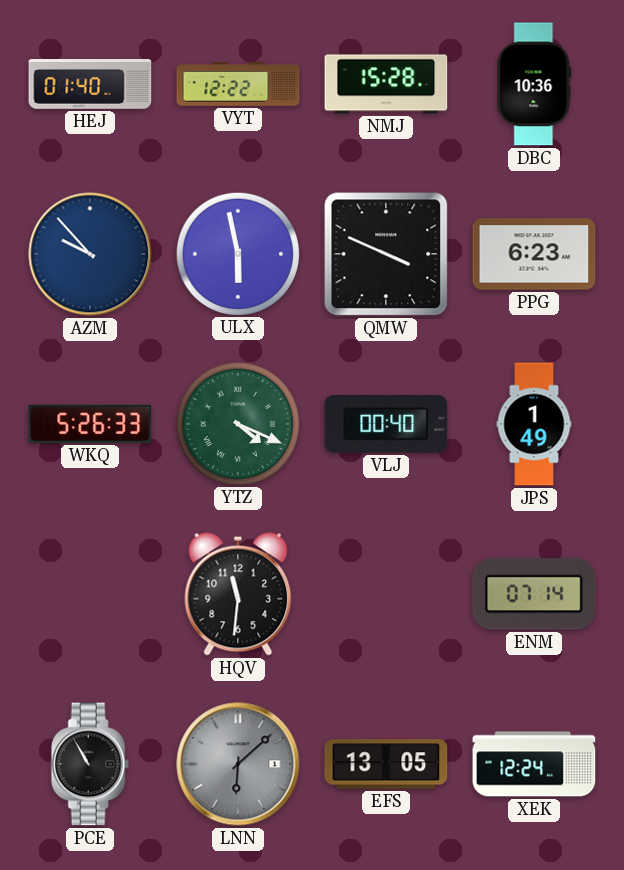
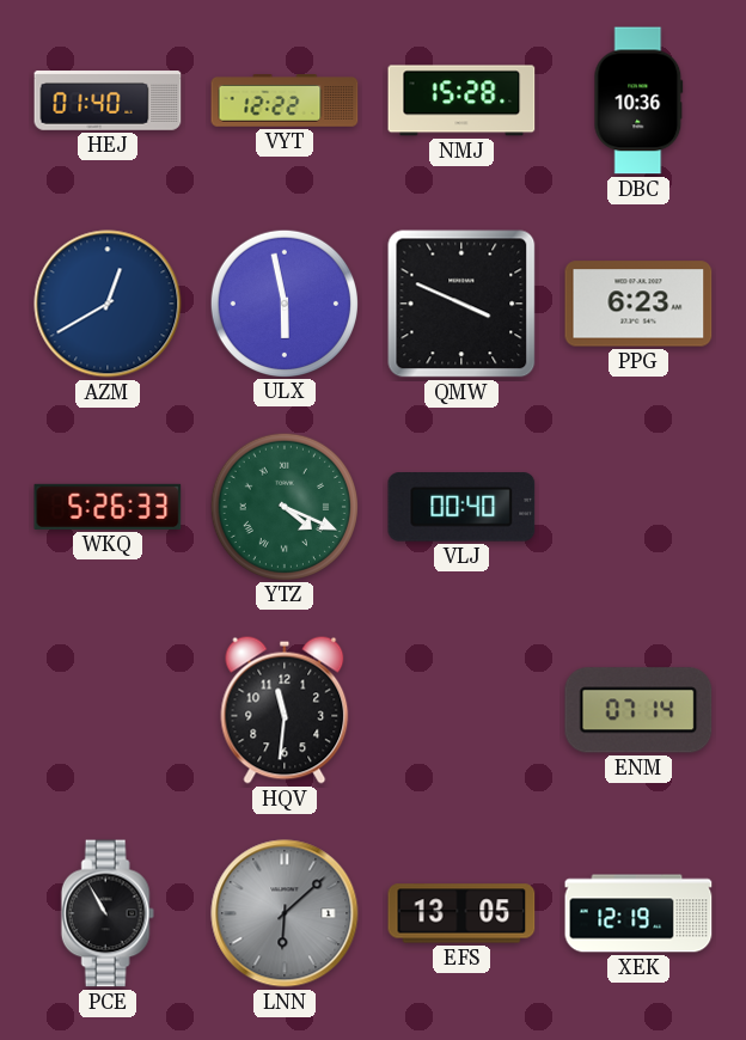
AZM: 9:53 -> 12:40
JPS: 1:49 -> none
XEK: 12:24 -> 12:19
